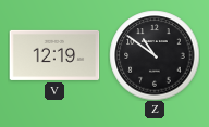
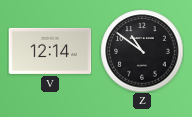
V: 12:19 -> 12:14
